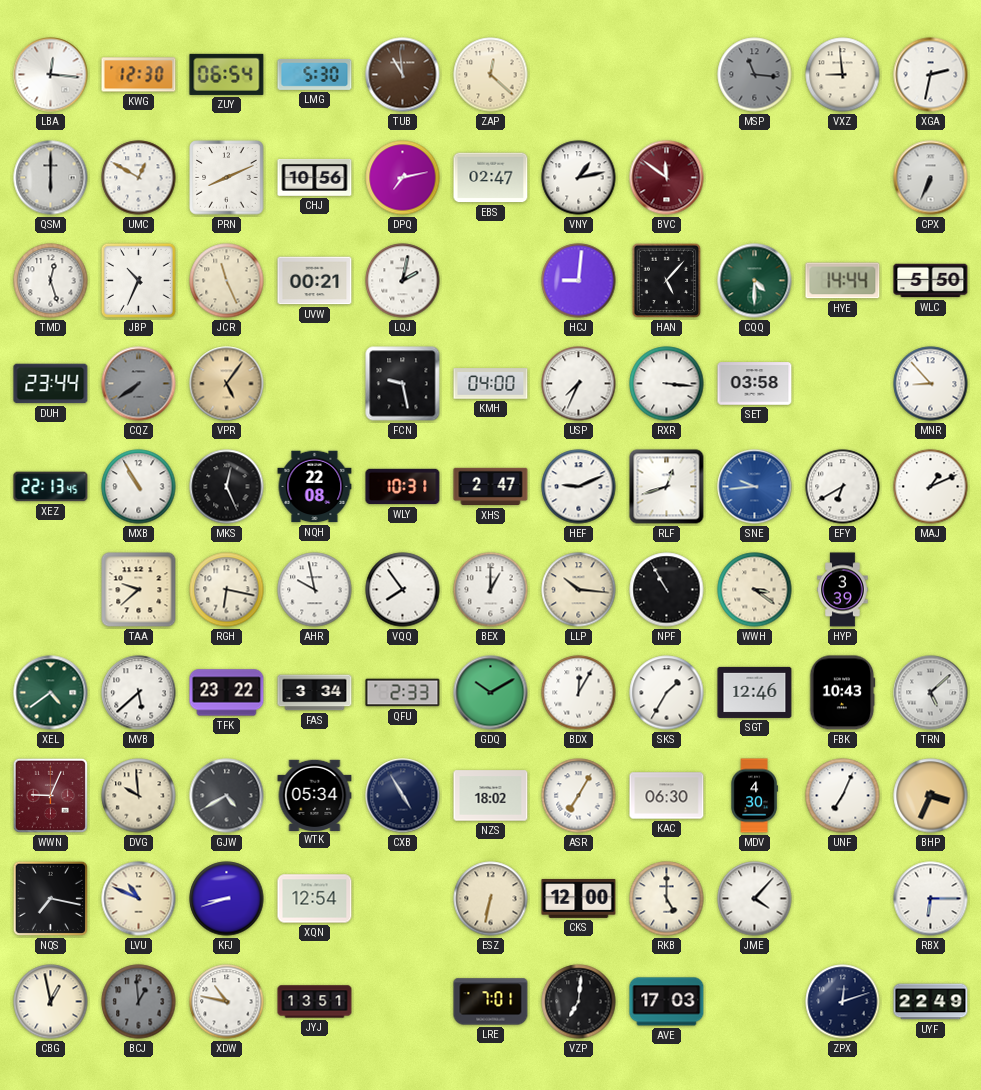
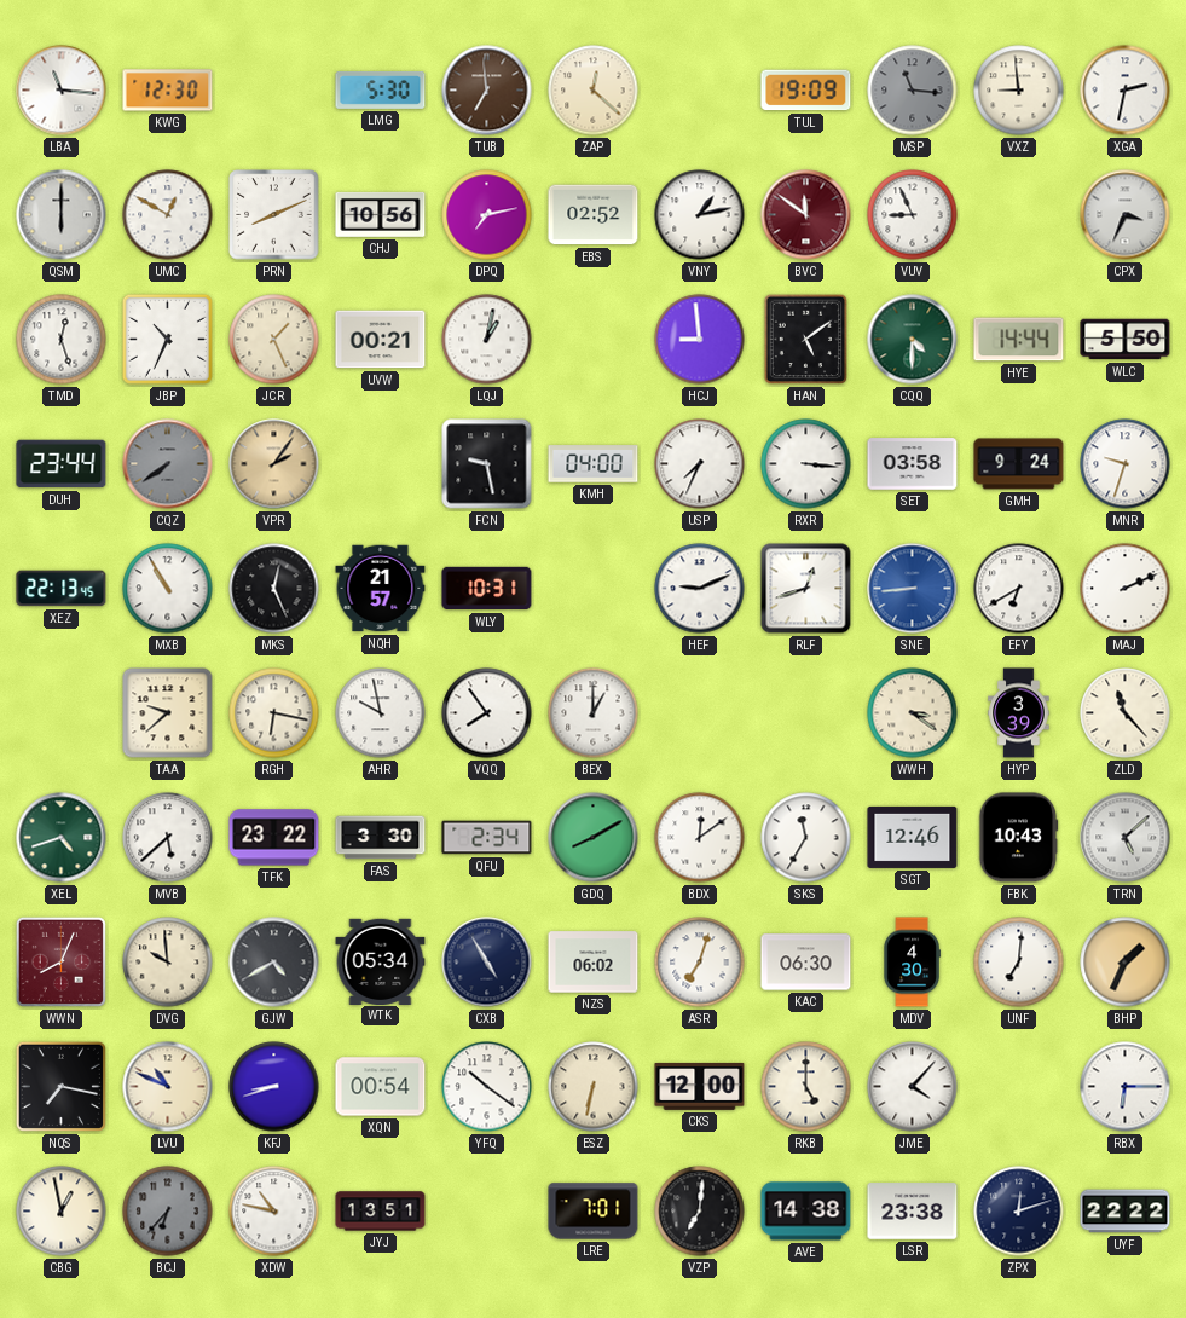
LBA: 12:16 -> 11:16
ZUY: 06:54 -> none
TUB: 10:59 -> 6:59
TUL: none -> 19:09
EBS: 02:47 -> 02:52
VUV: none -> 8:56
CPX: 6:34 -> 3:34
JCR: 11:26 -> 1:26
LQJ: 2:02 -> 1:02
HCJ: 9:01 -> 8:59
HAN: 5:07 -> 5:09
VPR: 5:06 -> 2:06
GMH: none -> 9:24
MNR: 8:53 -> 9:33
NQH: 22:08 -> 21:57
XHS: 2:47 -> none
SNE: 9:44 -> 8:44
MAJ: 1:11 -> 2:11
LLP: 10:16 -> none
NPF: 10:55 -> none
ZLD: none -> 11:23
XEL: 4:39 -> 4:42
FAS: 3:34 -> 3:30
QFU: 2:33 -> 2:34
GDQ: 10:10 -> 8:10
BDX: 12:05 -> 12:09
SKS: 1:35 -> 11:35
WWN: 9:04 -> 8:04
NZS: 18:02 -> 06:02
ASR: 7:05 -> 7:03
UNF: 7:04 -> 7:01
BHP: 3:34 -> 1:34
XQN: 12:54 -> 00:54
YFQ: none -> 10:21
BCJ: 12:59 -> 6:37
AVE: 17:03 -> 14:38
LSR: none -> 23:38
UYF: 22:49 -> 22:22
